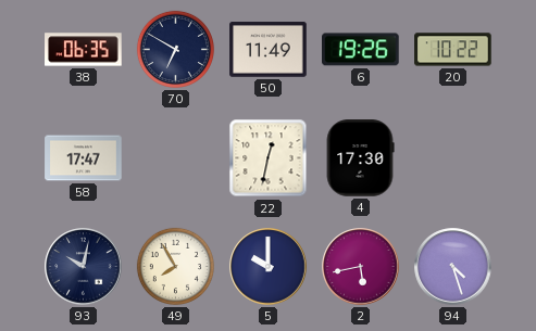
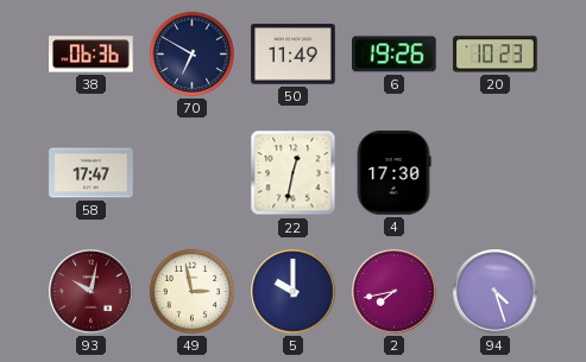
38: 06:35 -> 06:36
20: 10:22 -> 10:23
93 dial: navy -> burgundy
49: 7:55 -> 2:58
2: 5:43 -> 7:43
